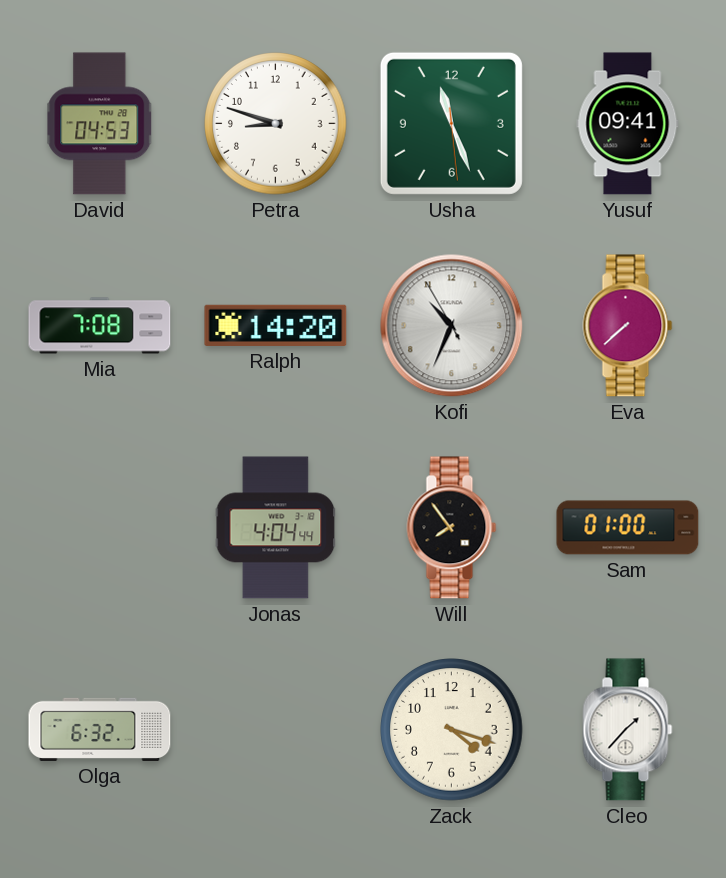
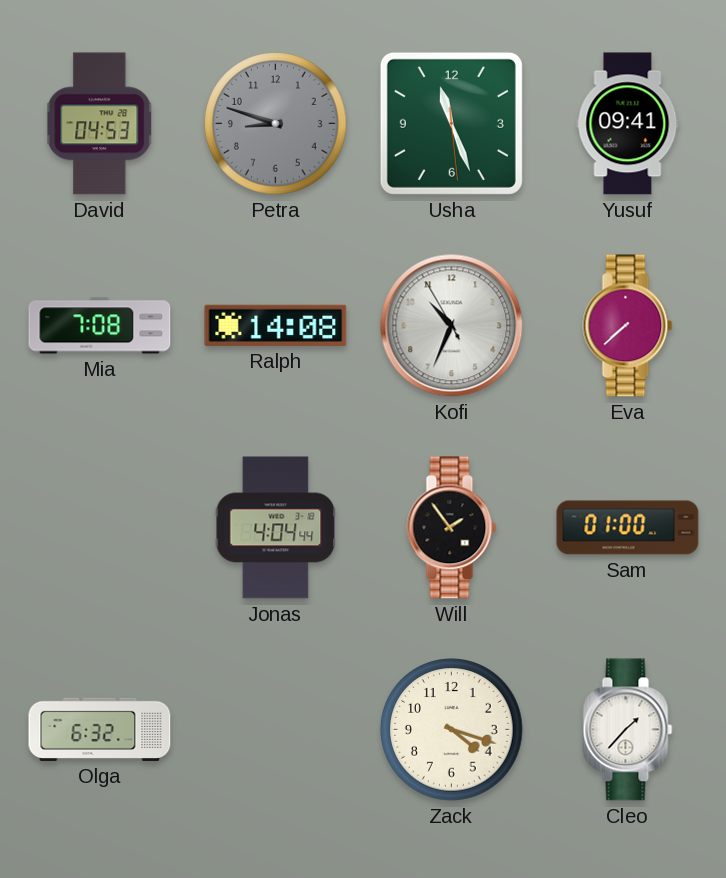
Petra dial: white -> grey
Ralph: 14:20 -> 14:08
Will: 7:54 -> 1:54
